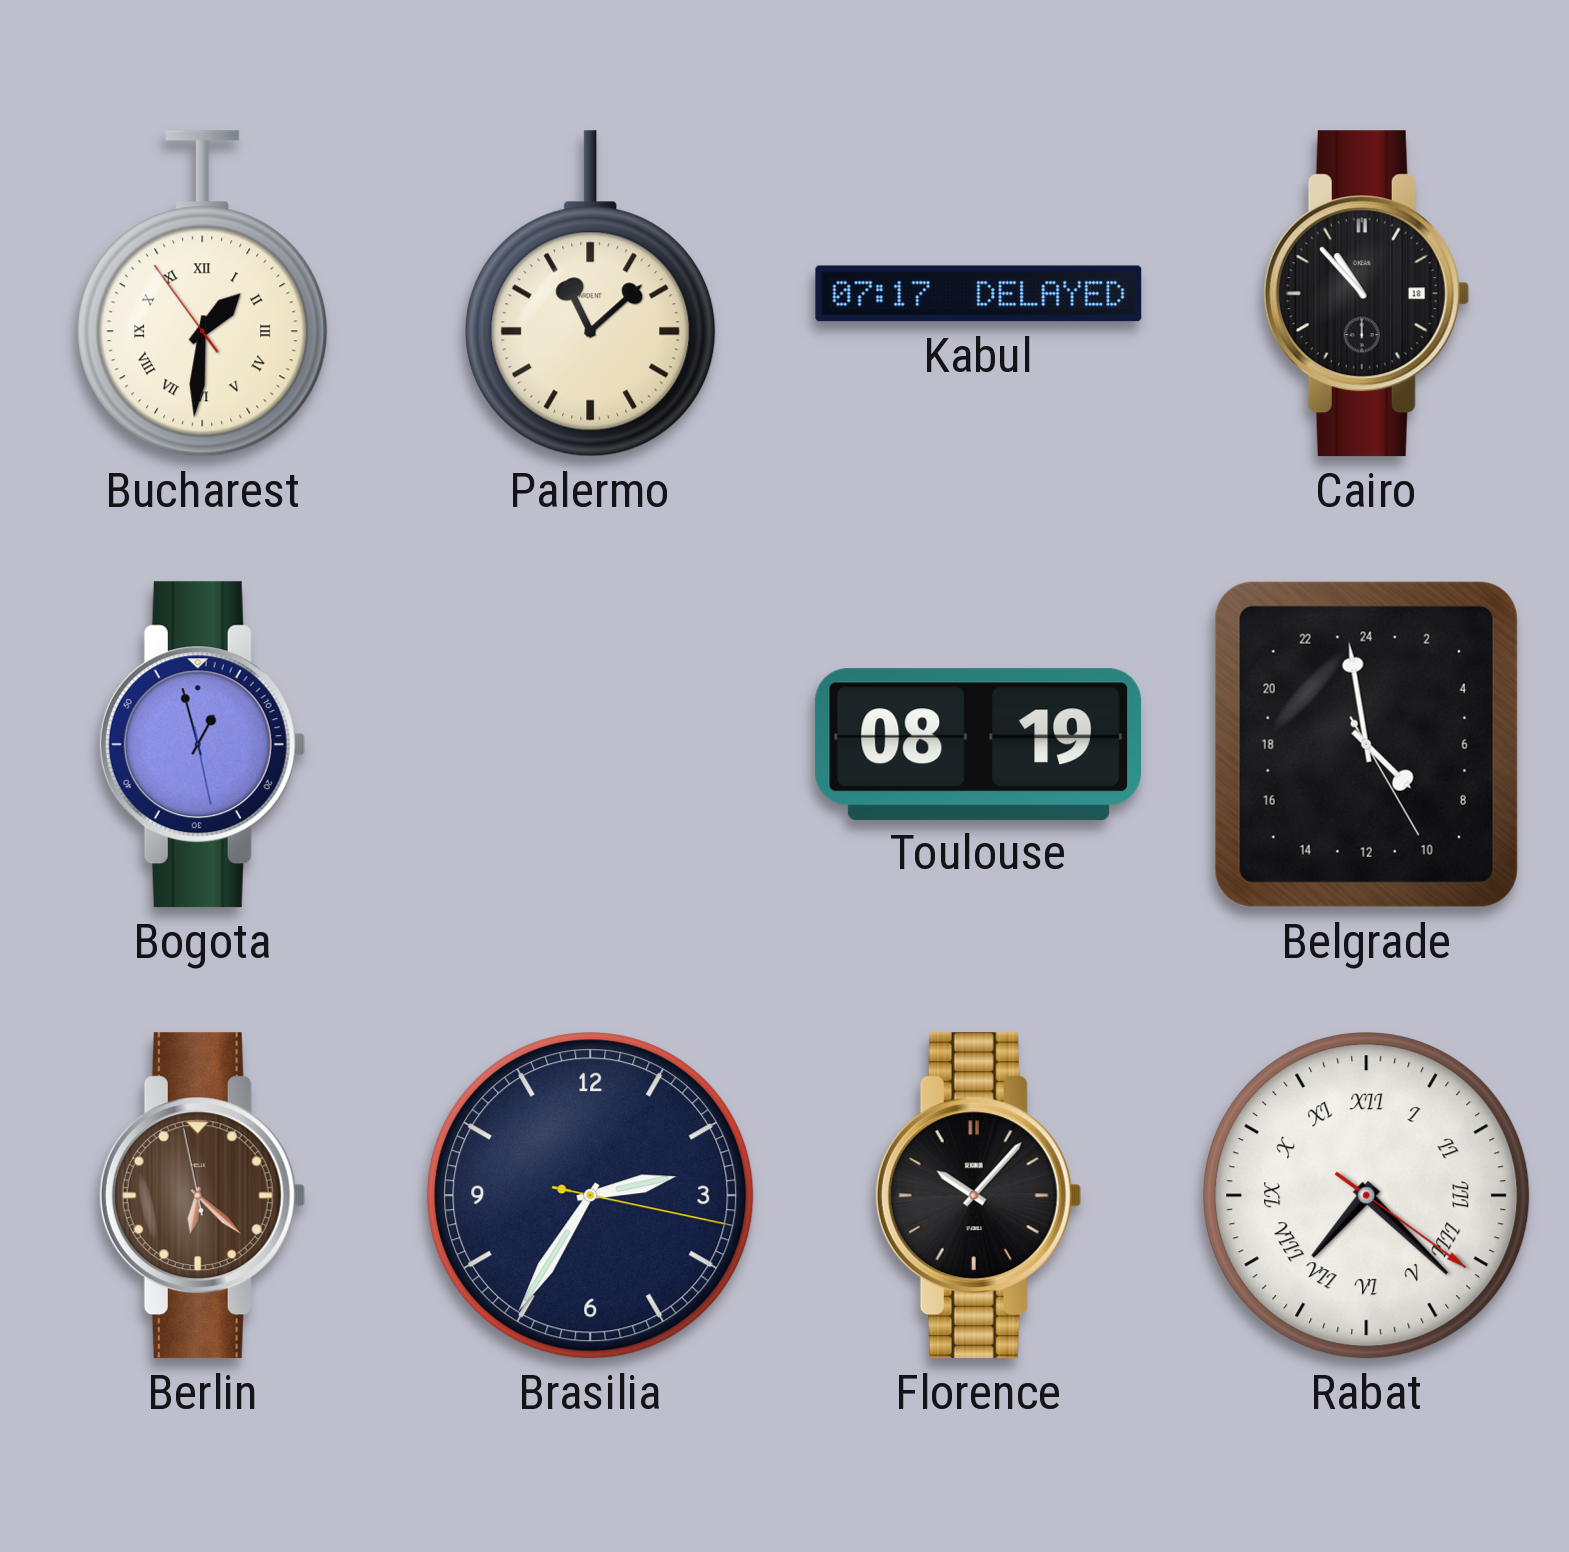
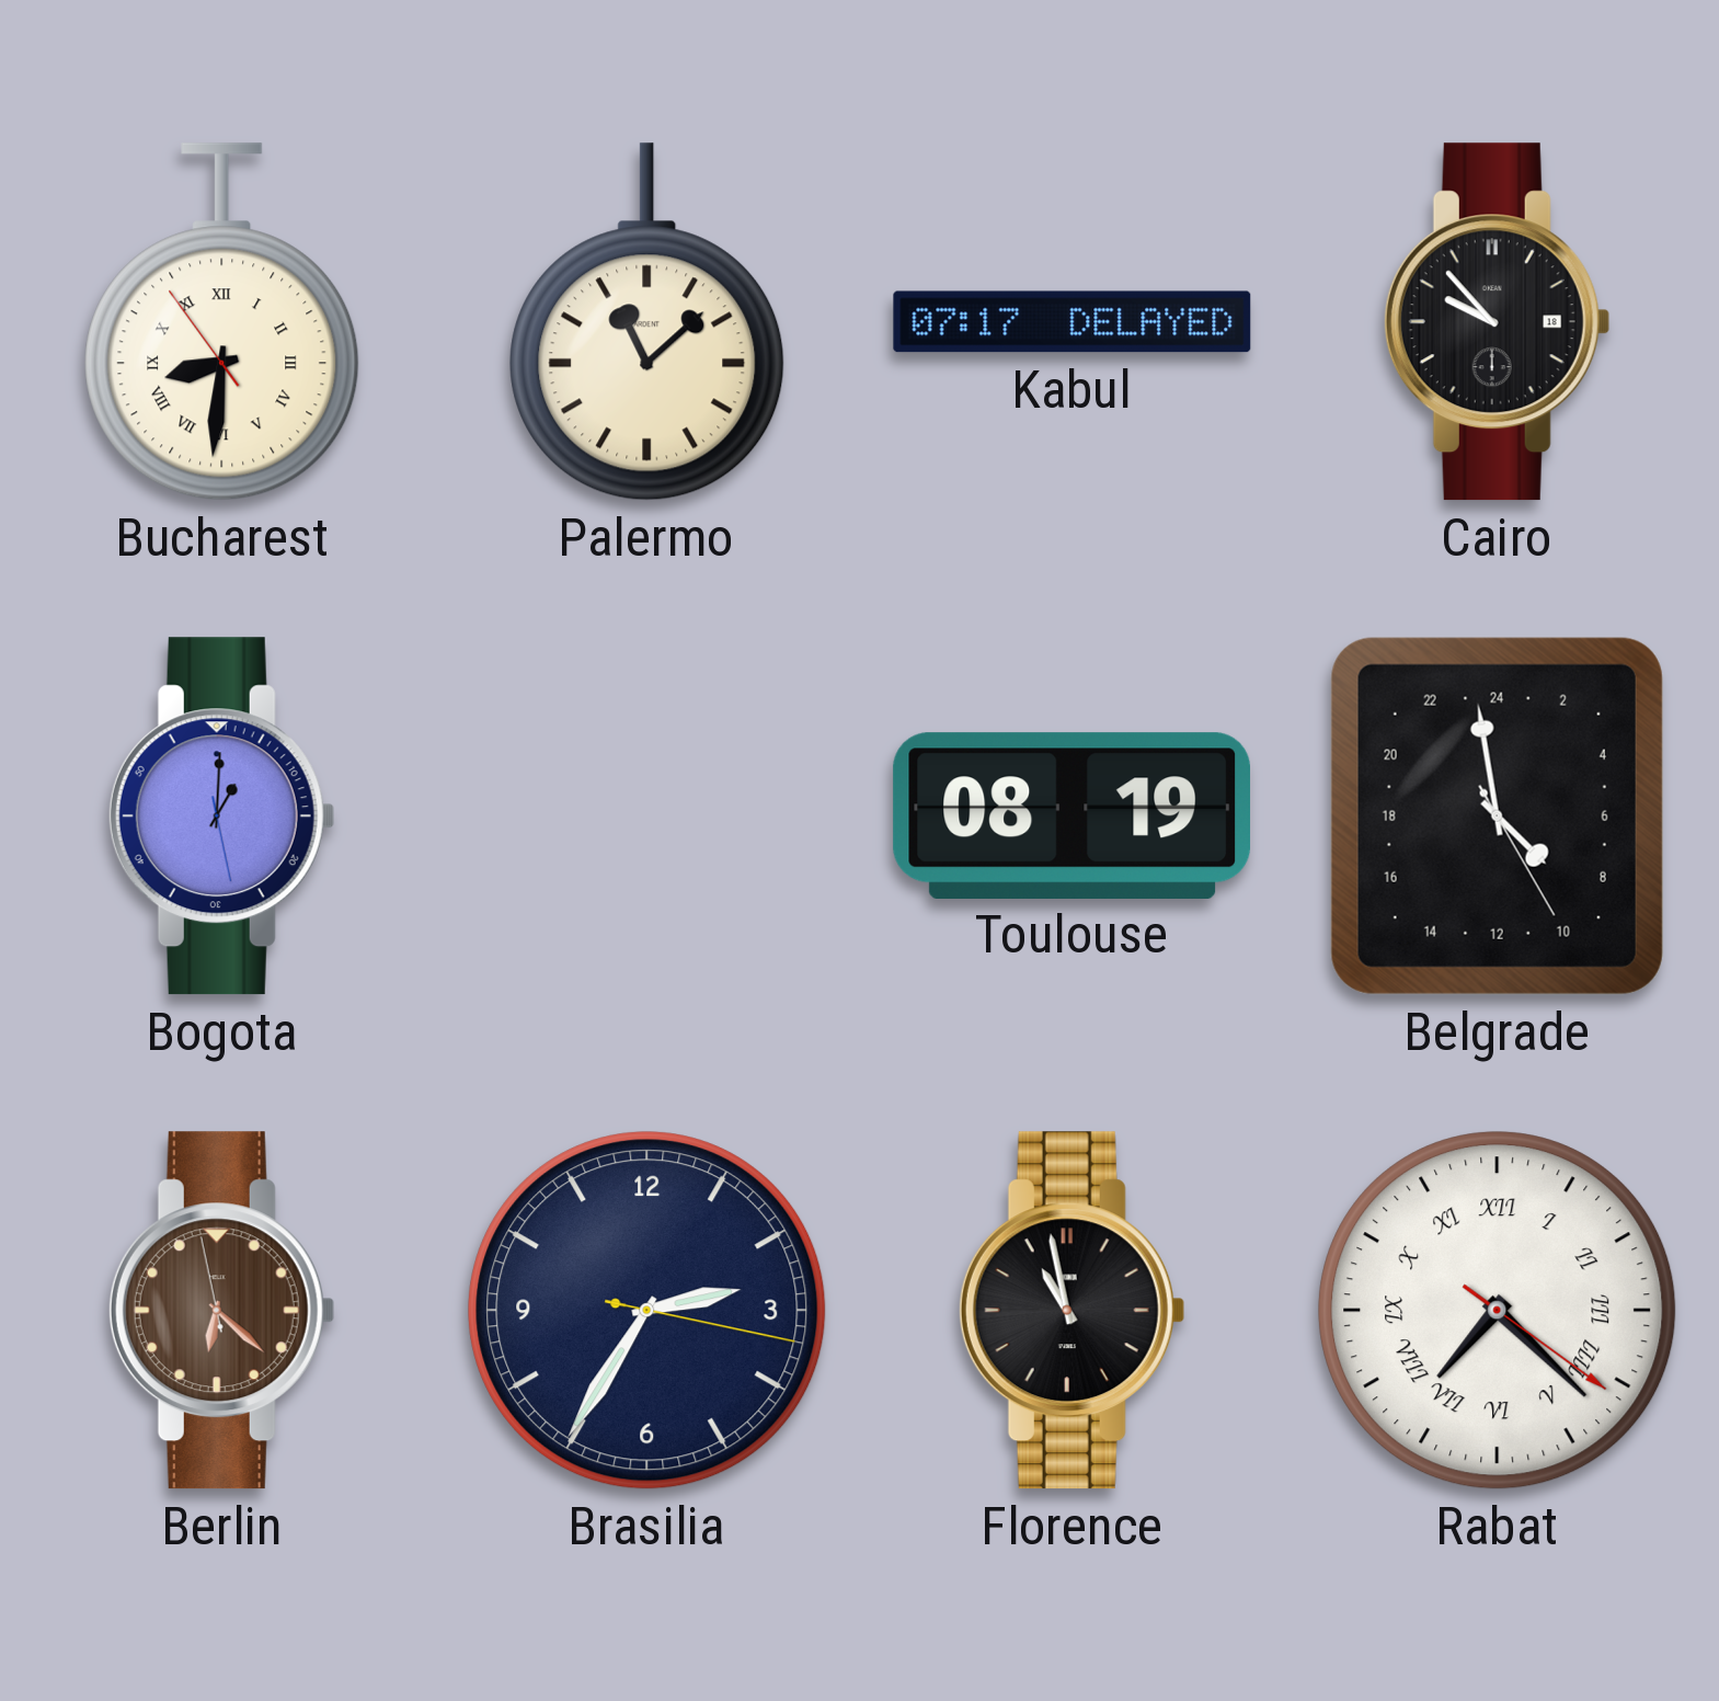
Bucharest: 1:30 -> 8:30
Cairo: 10:53 -> 9:53
Bogota: 12:57 -> 1:00
Florence: 10:07 -> 10:58
